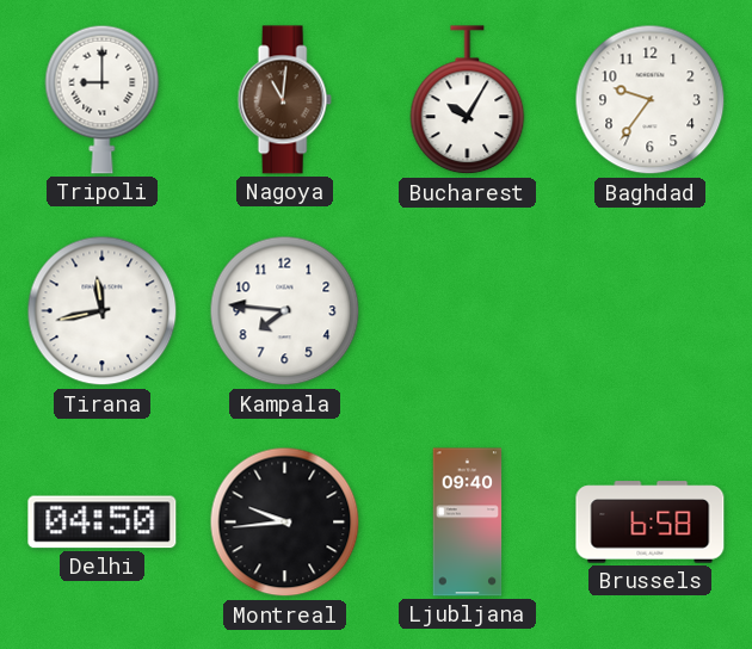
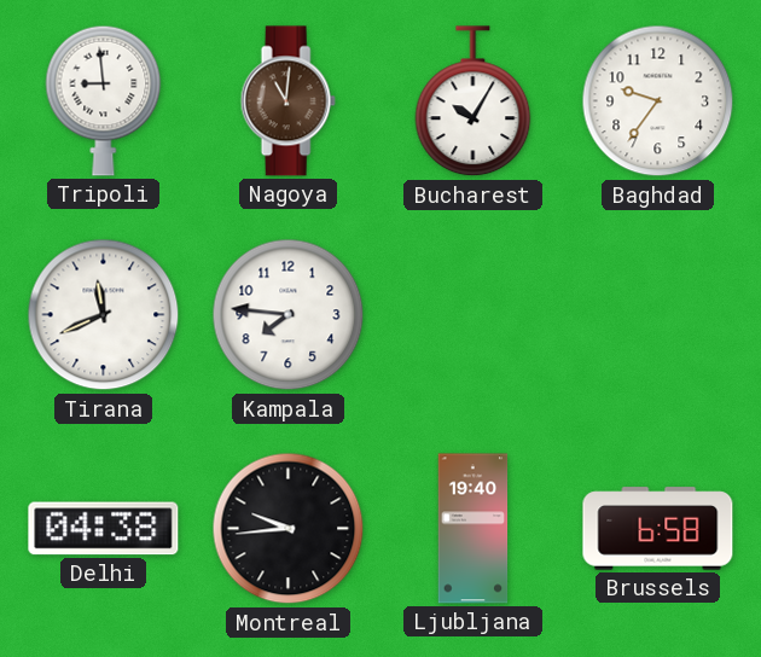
Tripoli: 9:00 -> 8:59
Tirana: 11:43 -> 11:41
Delhi: 04:50 -> 04:38
Ljubljana: 09:40 -> 19:40
